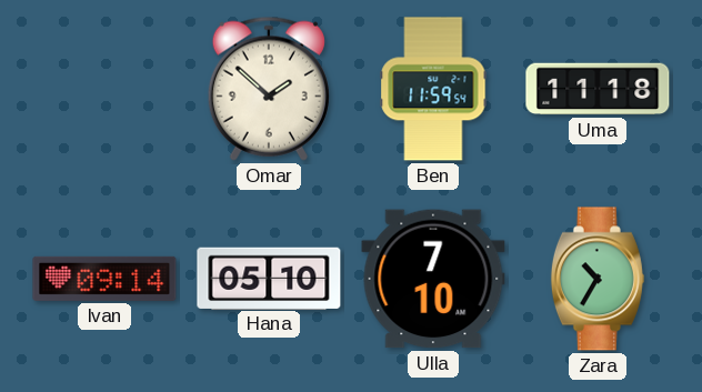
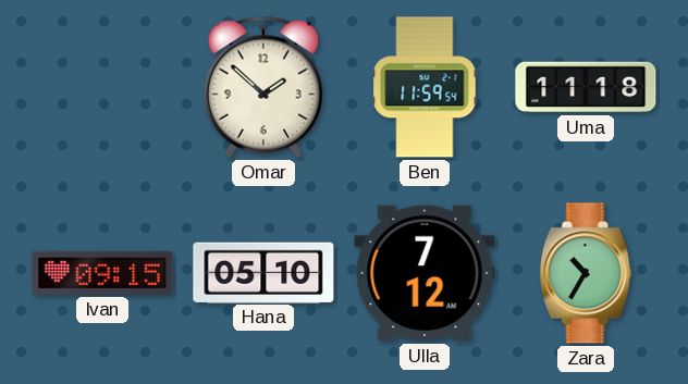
Ivan: 09:14 -> 09:15
Ulla: 7:10 -> 7:12
